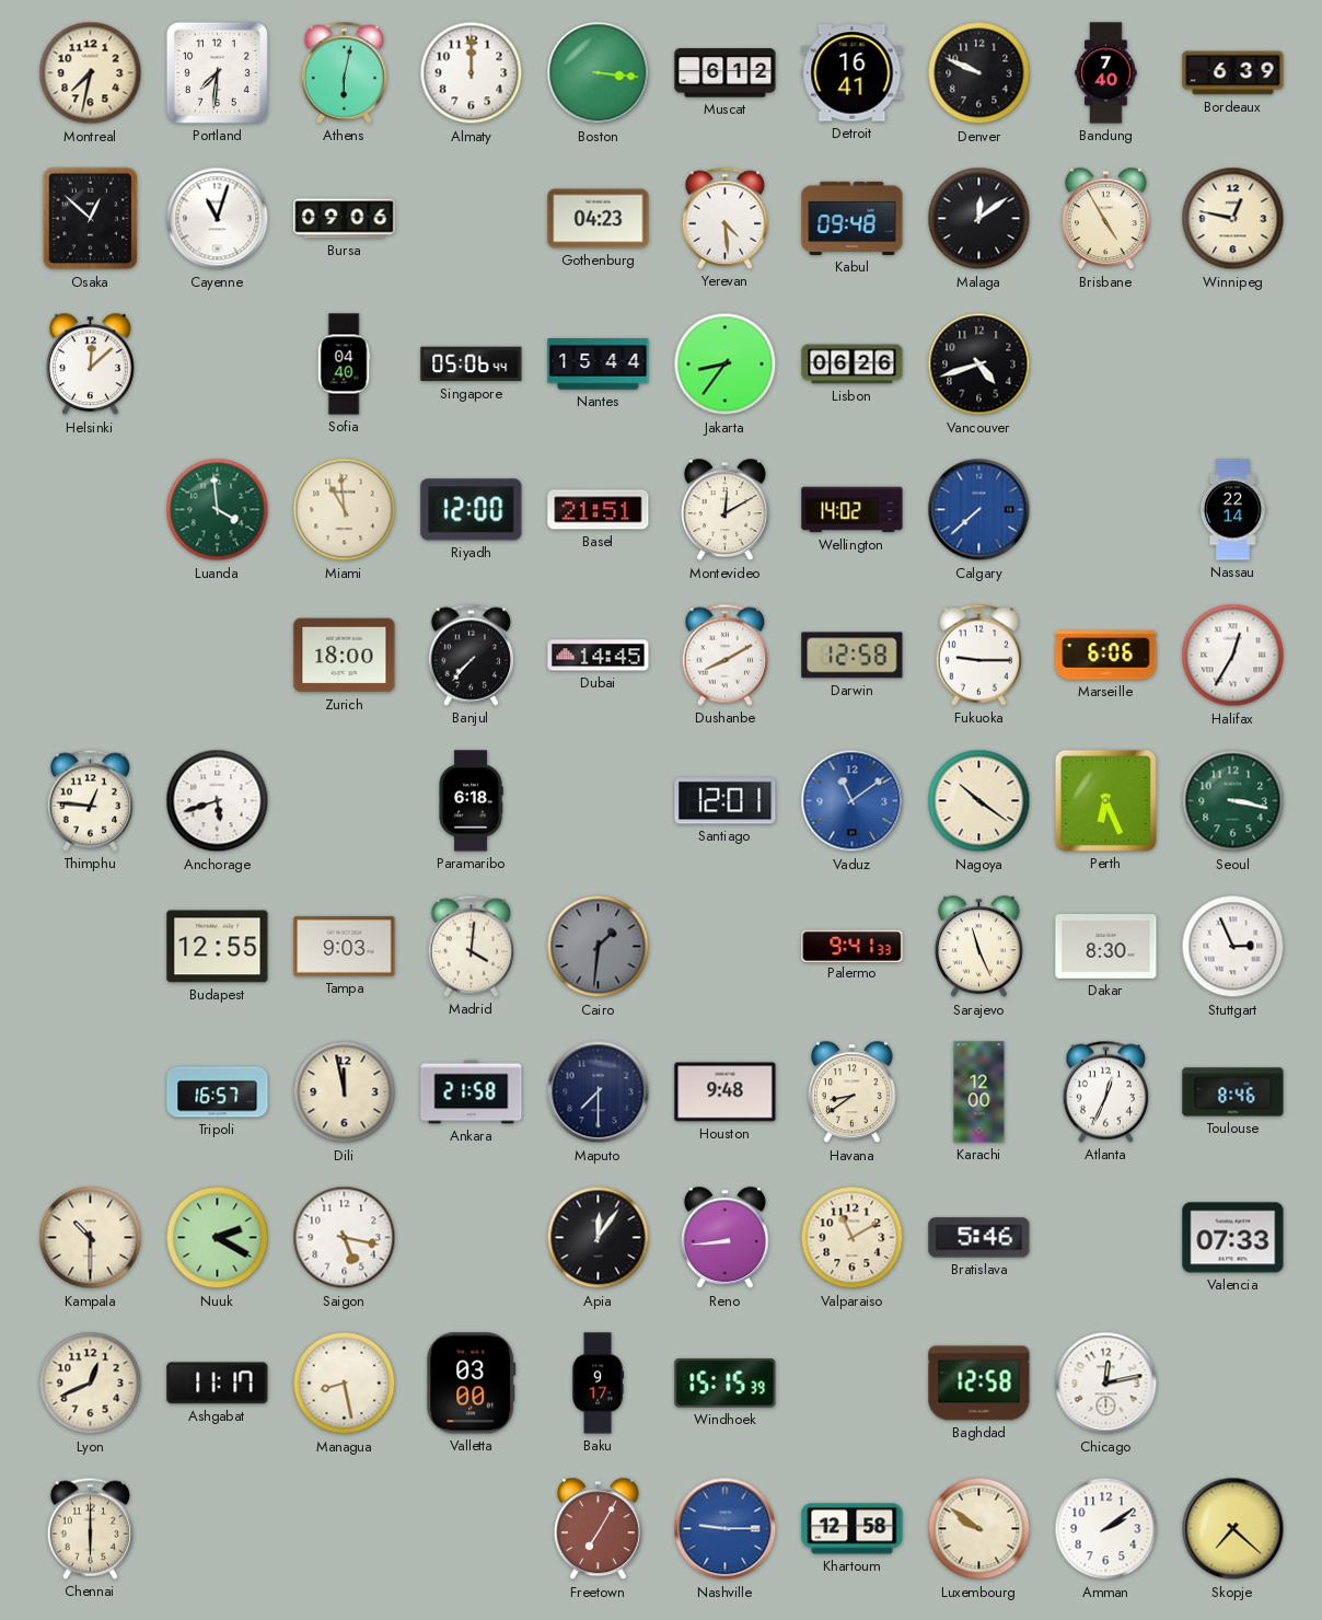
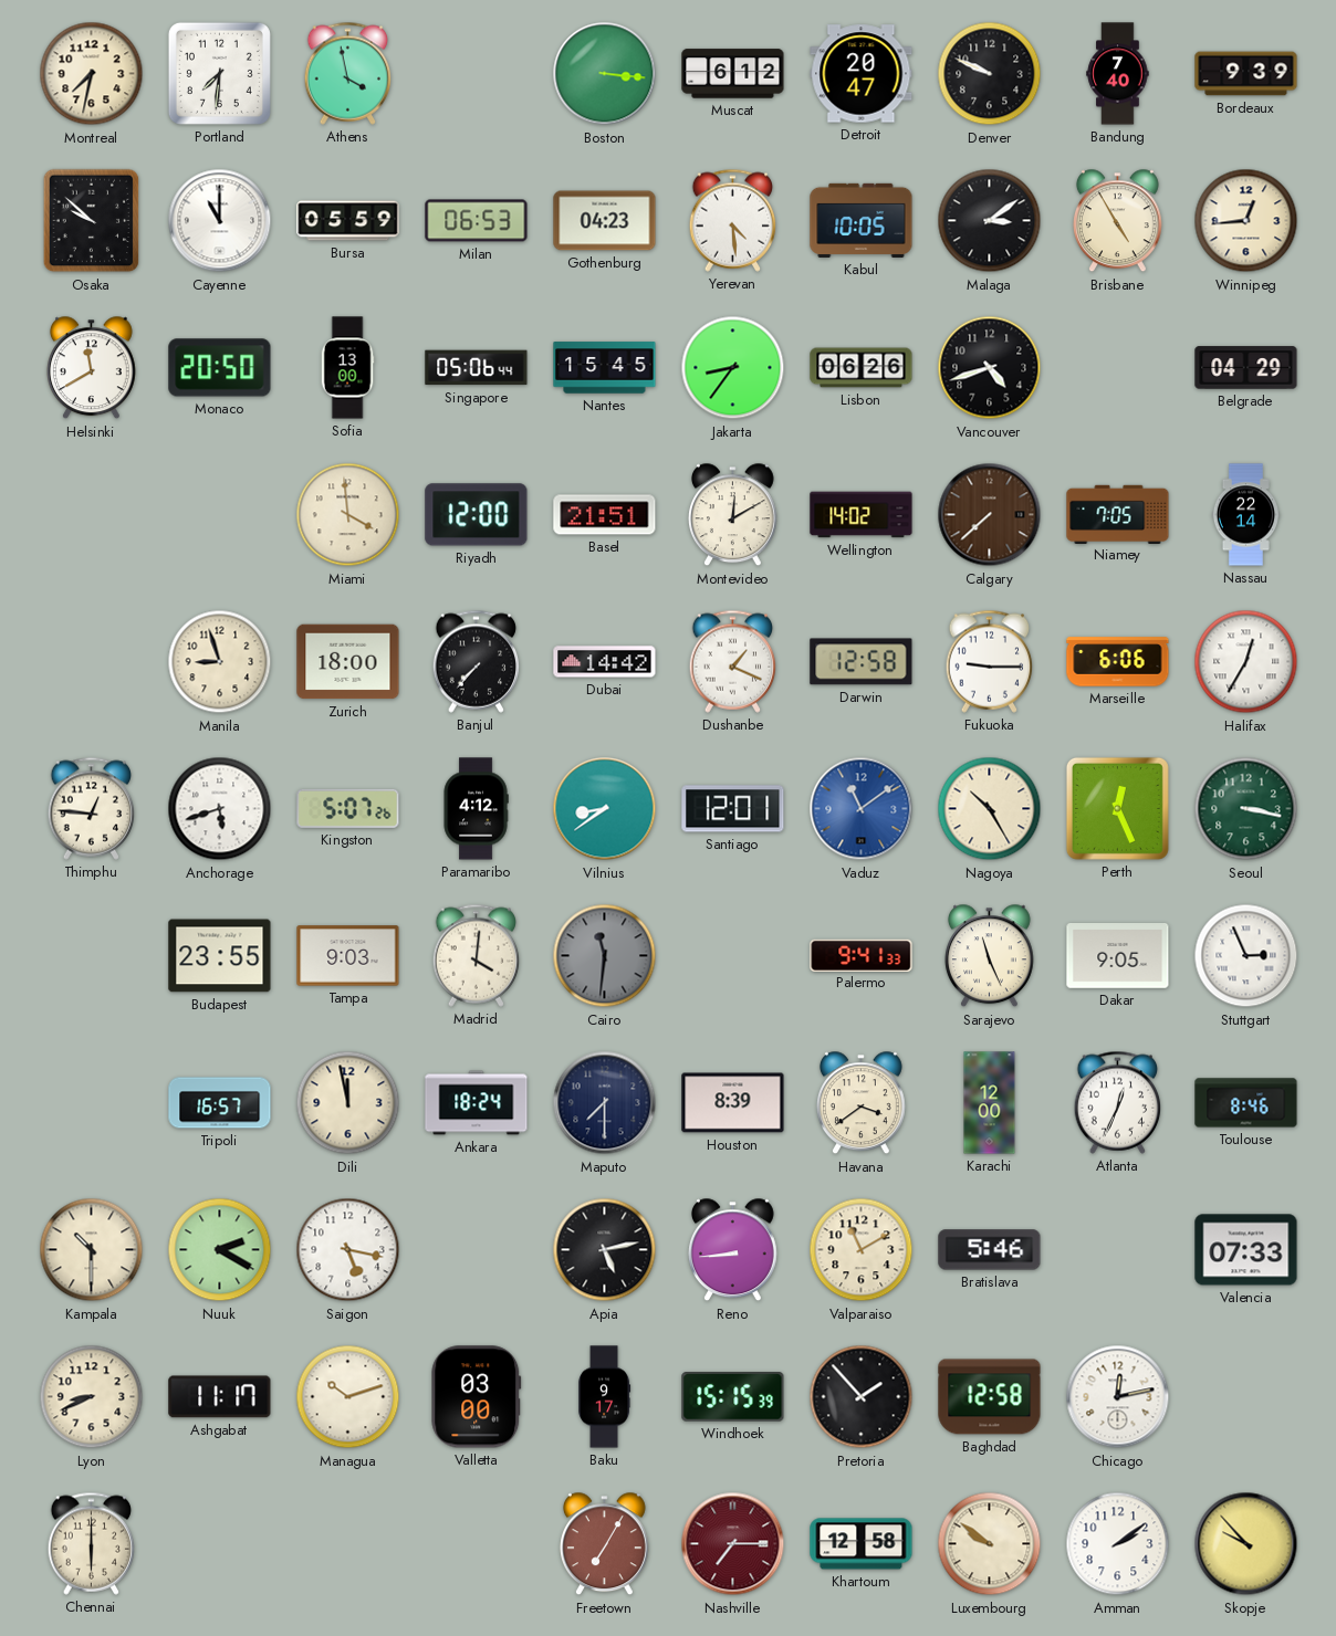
Athens: 6:02 -> 3:58
Almaty: 12:00 -> none
Detroit: 16:41 -> 20:47
Bordeaux: 6:39 -> 9:39
Osaka: 12:52 -> 9:52
Cayenne: 11:03 -> 11:00
Bursa: 09:06 -> 05:59
Milan: none -> 06:53
Kabul: 09:48 -> 10:05
Malaga: 12:09 -> 3:09
Winnipeg: 12:47 -> 12:44
Helsinki: 12:08 -> 11:40
Monaco: none -> 20:50
Sofia: 04:40 -> 13:00
Nantes: 15:44 -> 15:45
Belgrade: none -> 04:29
Luanda: 3:59 -> none
Miami: 10:59 -> 3:59
Calgary dial: blue -> brown
Niamey: none -> 7:05
Manila: none -> 8:57
Dubai: 14:45 -> 14:42
Dushanbe: 8:10 -> 1:19
Kingston: none -> 5:07
Paramaribo: 6:18 -> 4:12
Vilnius: none -> 8:39
Nagoya: 10:21 -> 10:25
Perth: 6:26 -> 12:26
Budapest: 12:55 -> 23:55
Cairo: 1:31 -> 11:31
Dakar: 8:30 -> 9:05
Ankara: 21:58 -> 18:24
Houston: 9:48 -> 8:39
Havana: 8:39 -> 3:39
Apia: 12:06 -> 5:13
Lyon: 12:41 -> 8:41
Managua: 8:28 -> 10:12
Pretoria: none -> 1:53
Nashville: 9:15 -> 7:15
Nashville dial: blue -> burgundy
Skopje: 7:22 -> 9:53
